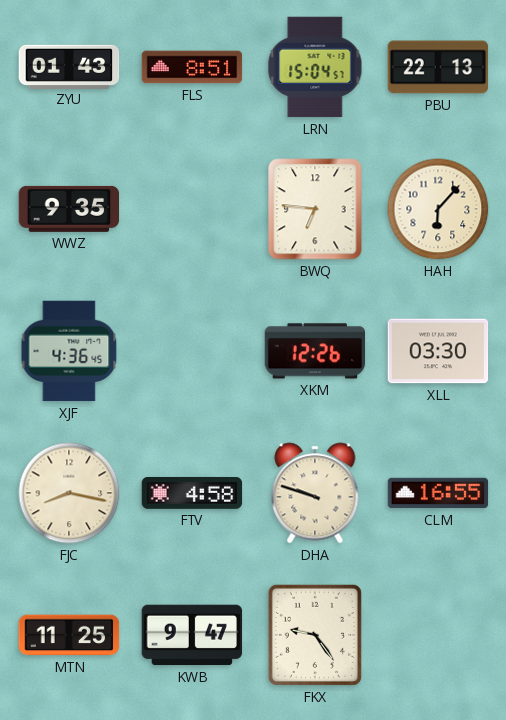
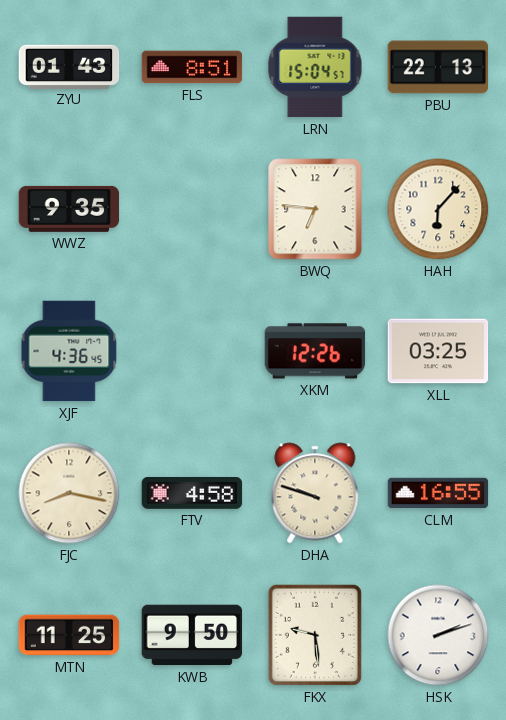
XLL: 03:30 -> 03:25
KWB: 9:47 -> 9:50
FKX: 9:24 -> 9:29
HSK: none -> 2:12
